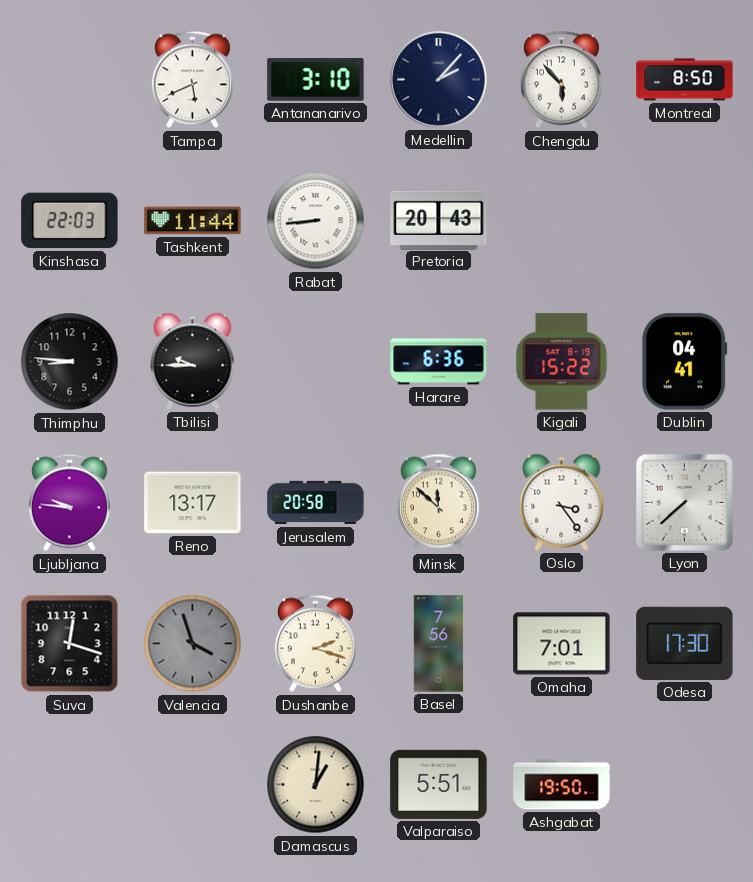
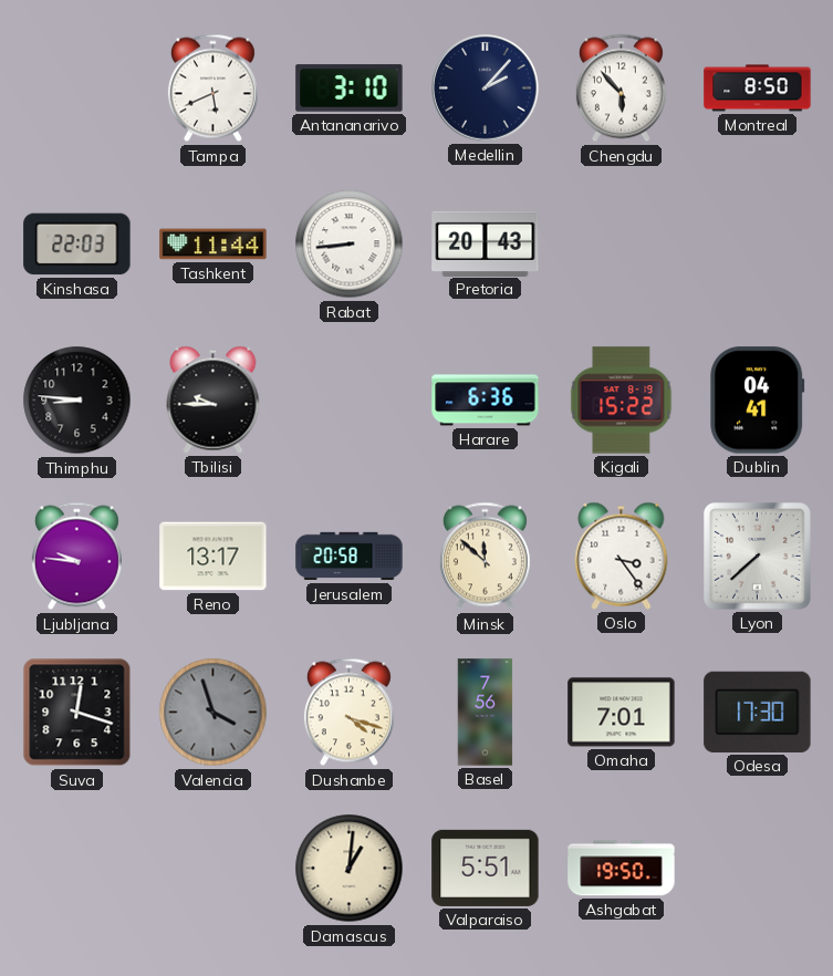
Dushanbe: 2:18 -> 4:18
